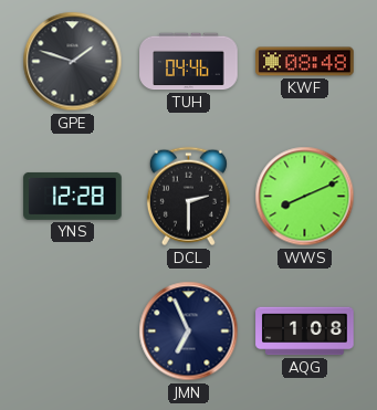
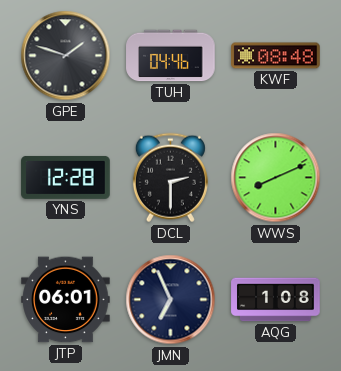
JTP: none -> 06:01
